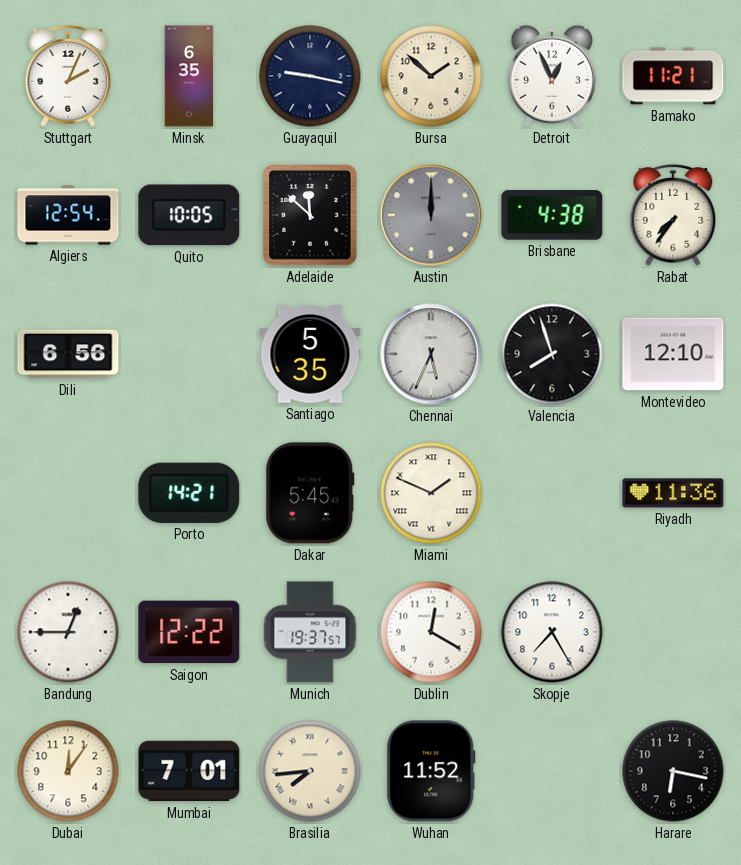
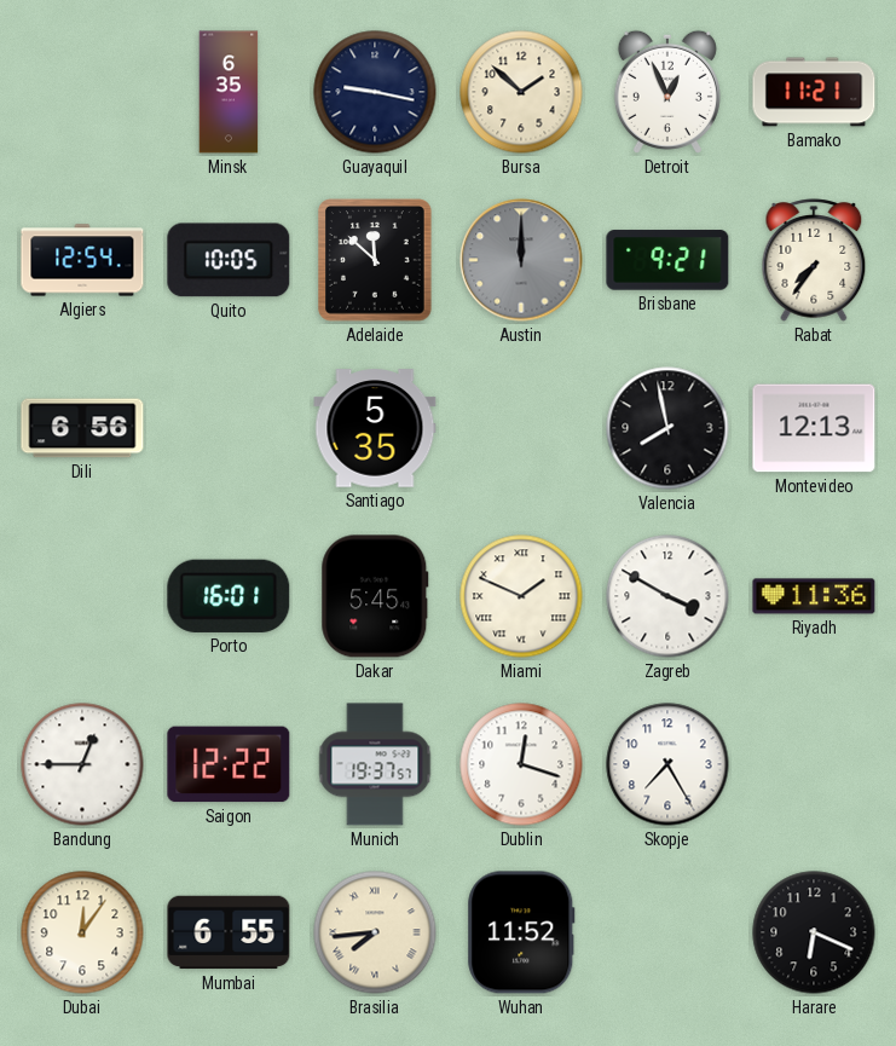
Stuttgart: 2:04 -> none
Brisbane: 4:38 -> 9:21
Chennai: 5:34 -> none
Valencia: 7:57 -> 7:58
Montevideo: 12:10 -> 12:13
Porto: 14:21 -> 16:01
Zagreb: none -> 3:50
Dublin: 12:20 -> 12:18
Mumbai: 7:01 -> 6:55
Harare: 6:17 -> 6:19
